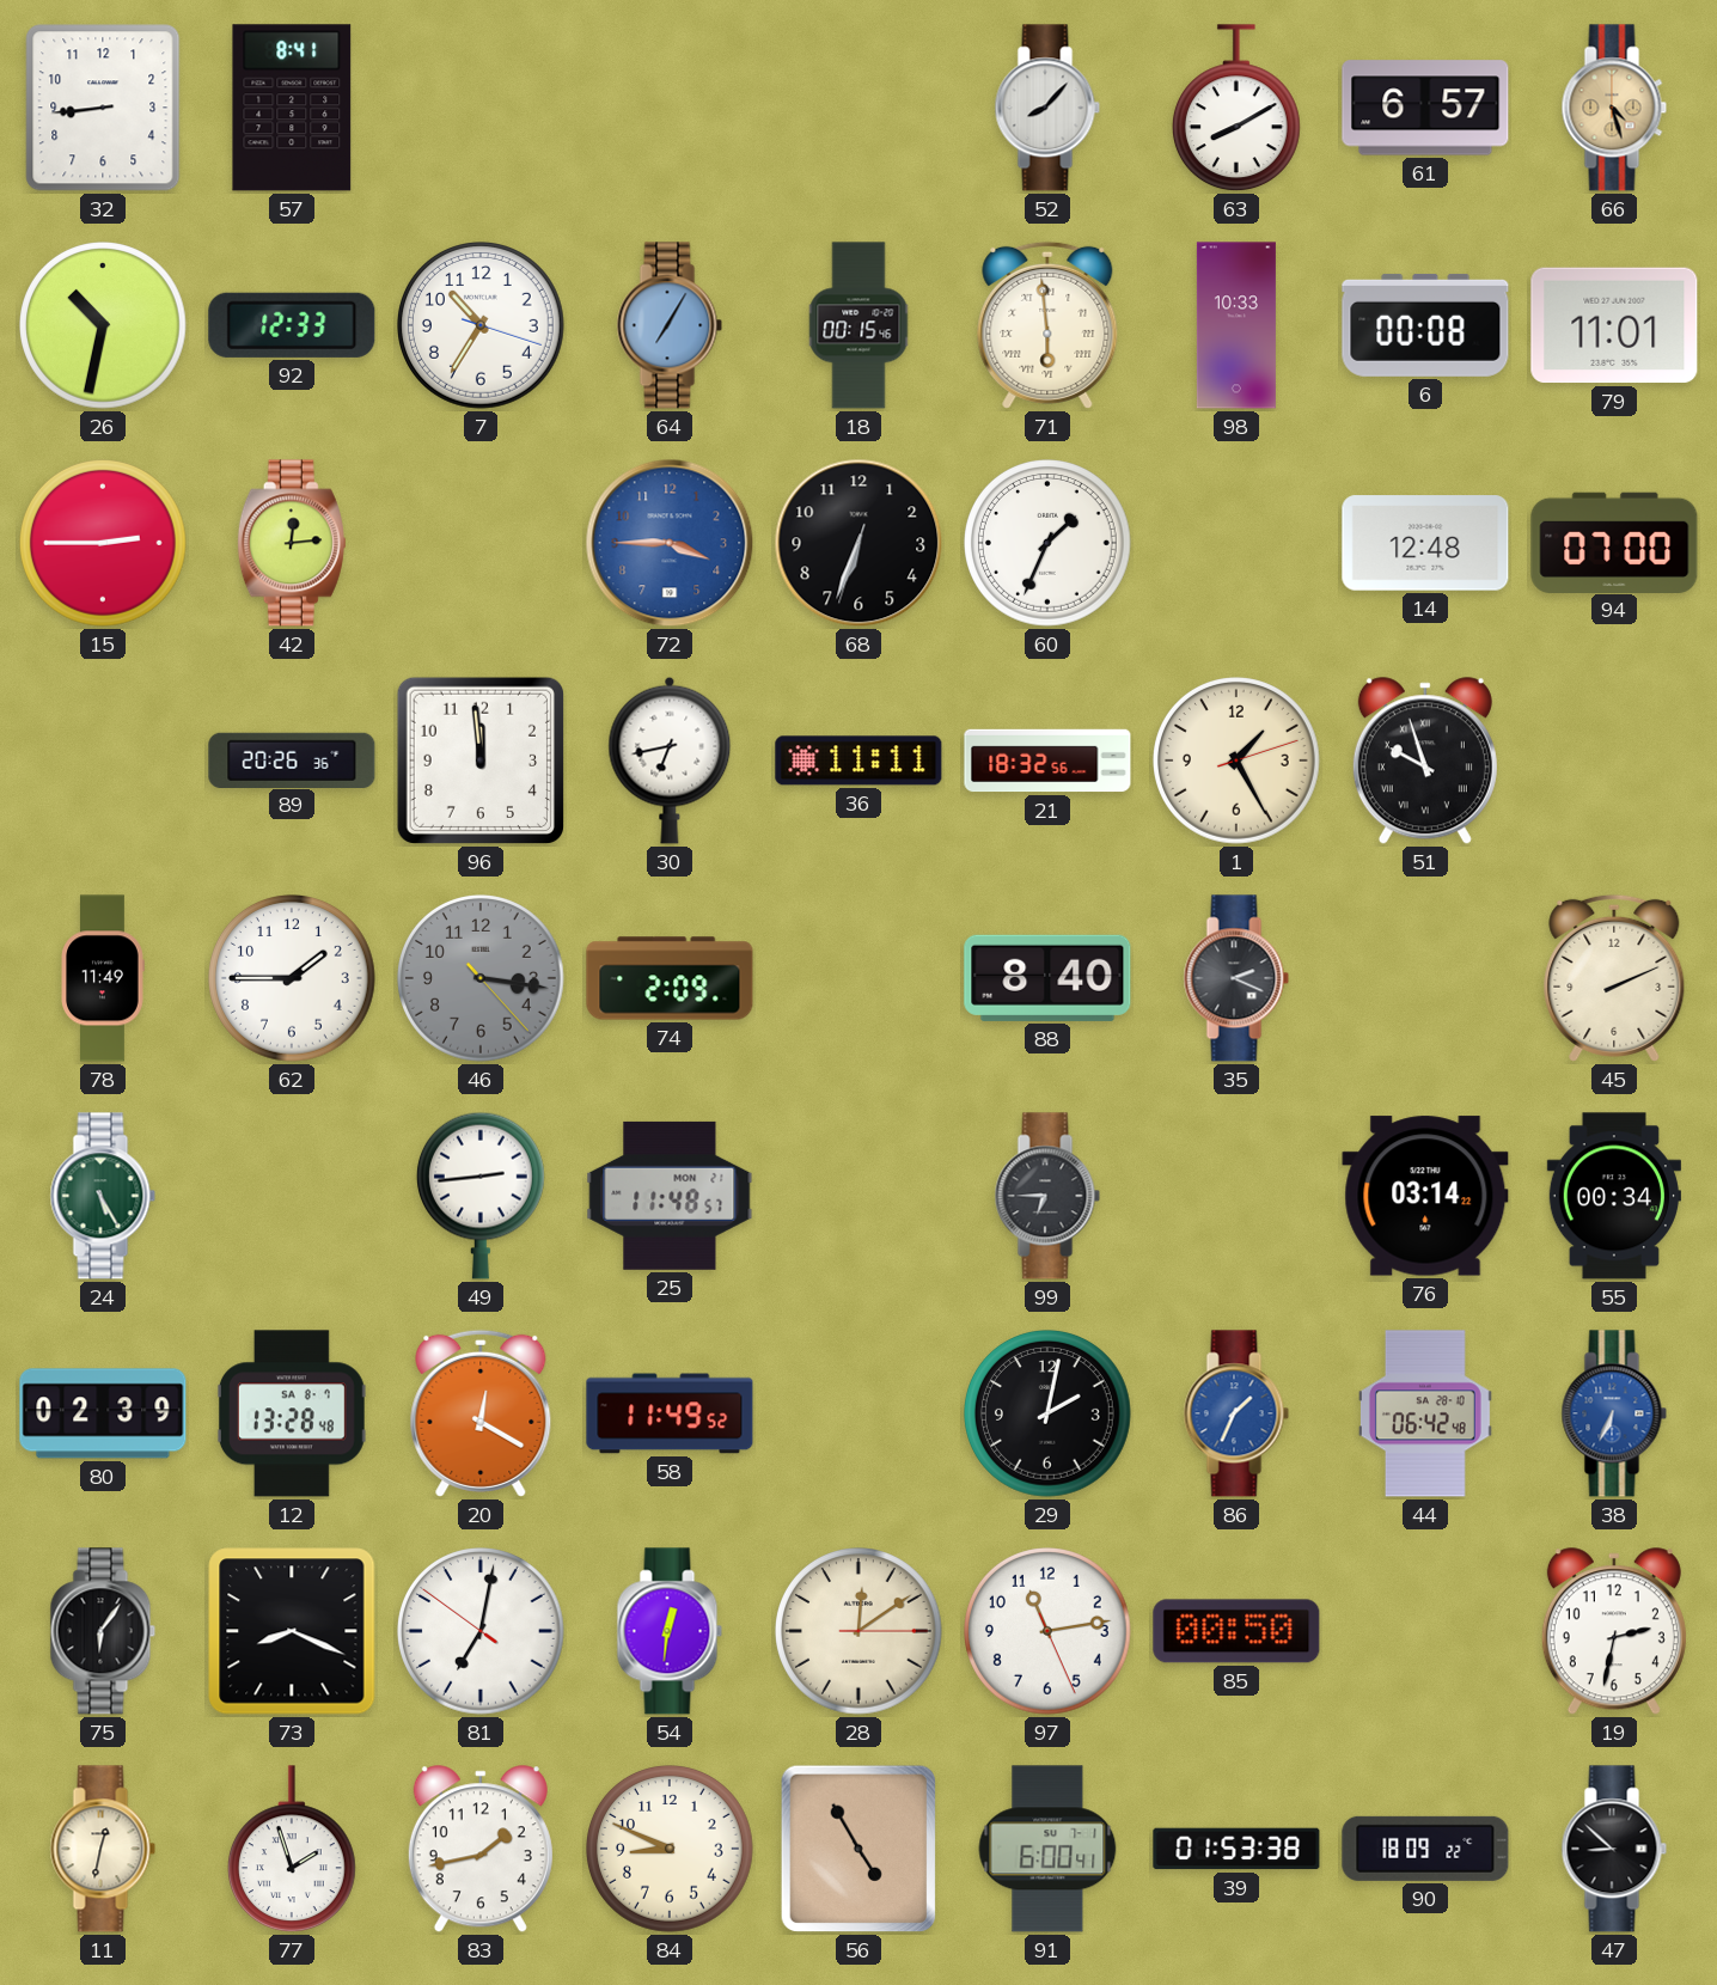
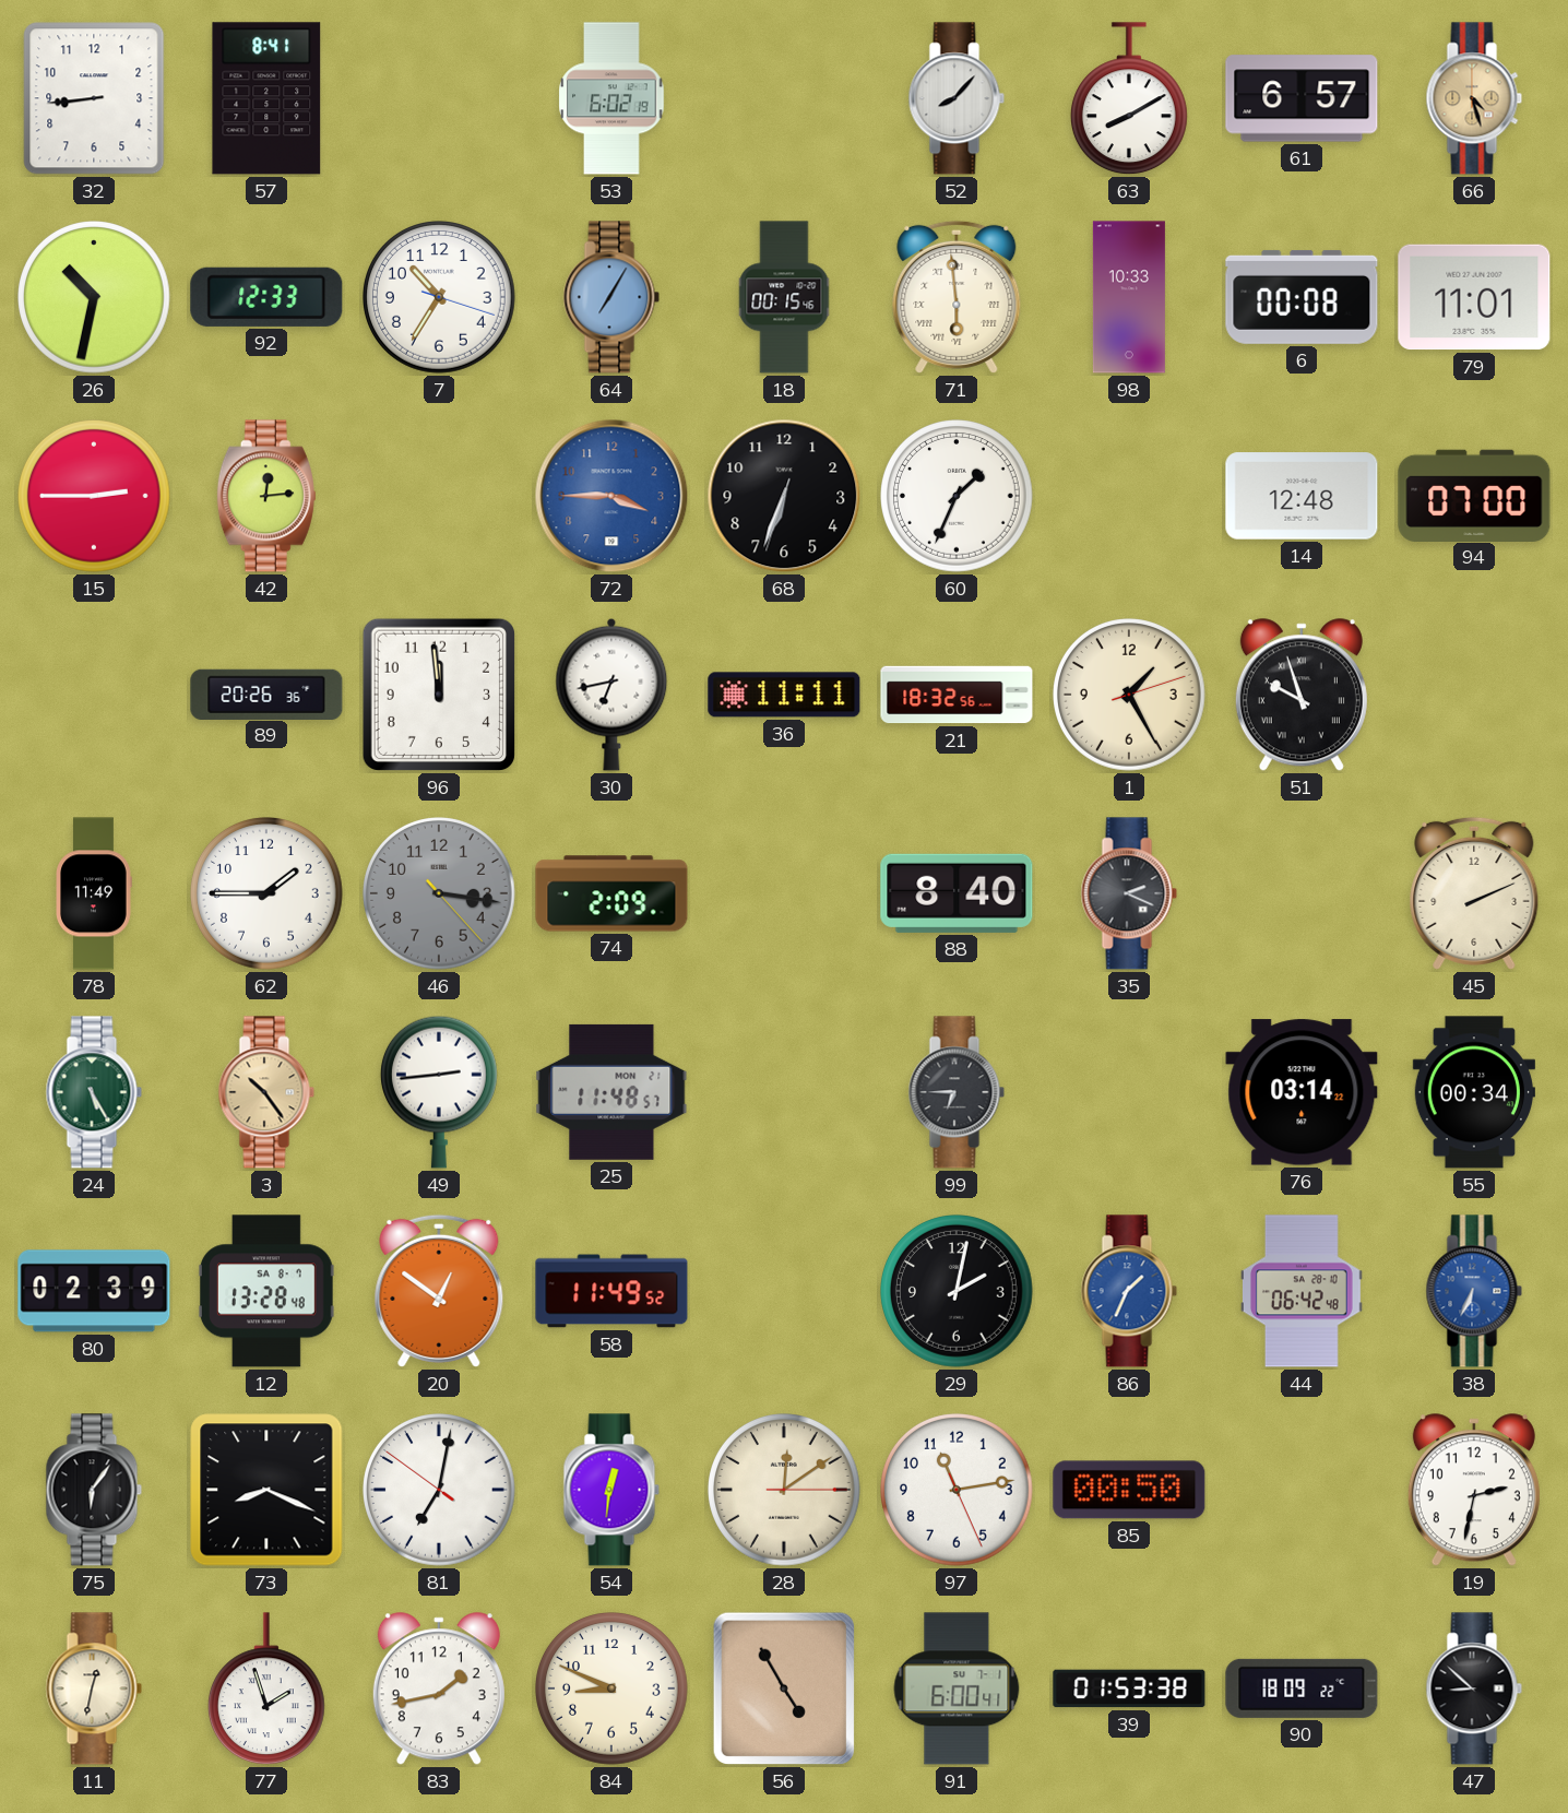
53: none -> 6:02
3: none -> 10:24
20: 12:20 -> 12:51
